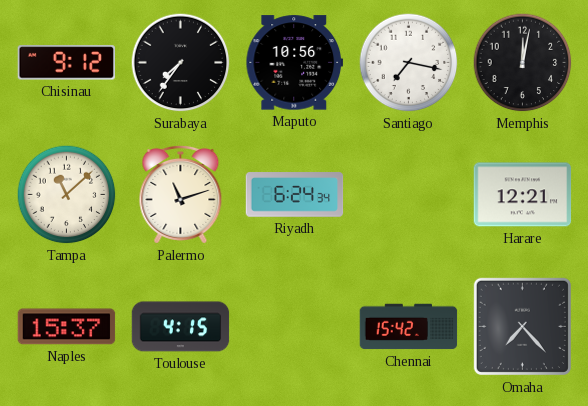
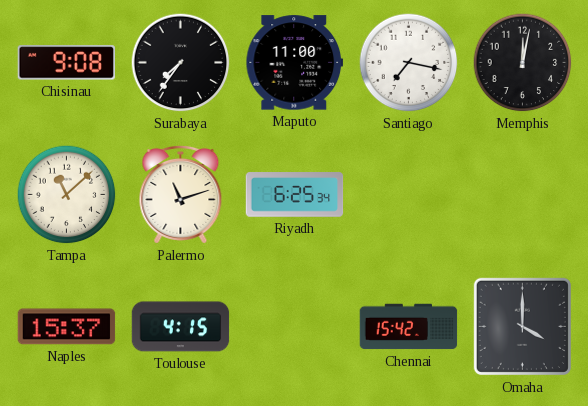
Chisinau: 9:12 -> 9:08
Maputo: 10:56 -> 11:00
Riyadh: 6:24 -> 6:25
Harare: 12:21 -> none
Omaha: 7:23 -> 4:00
